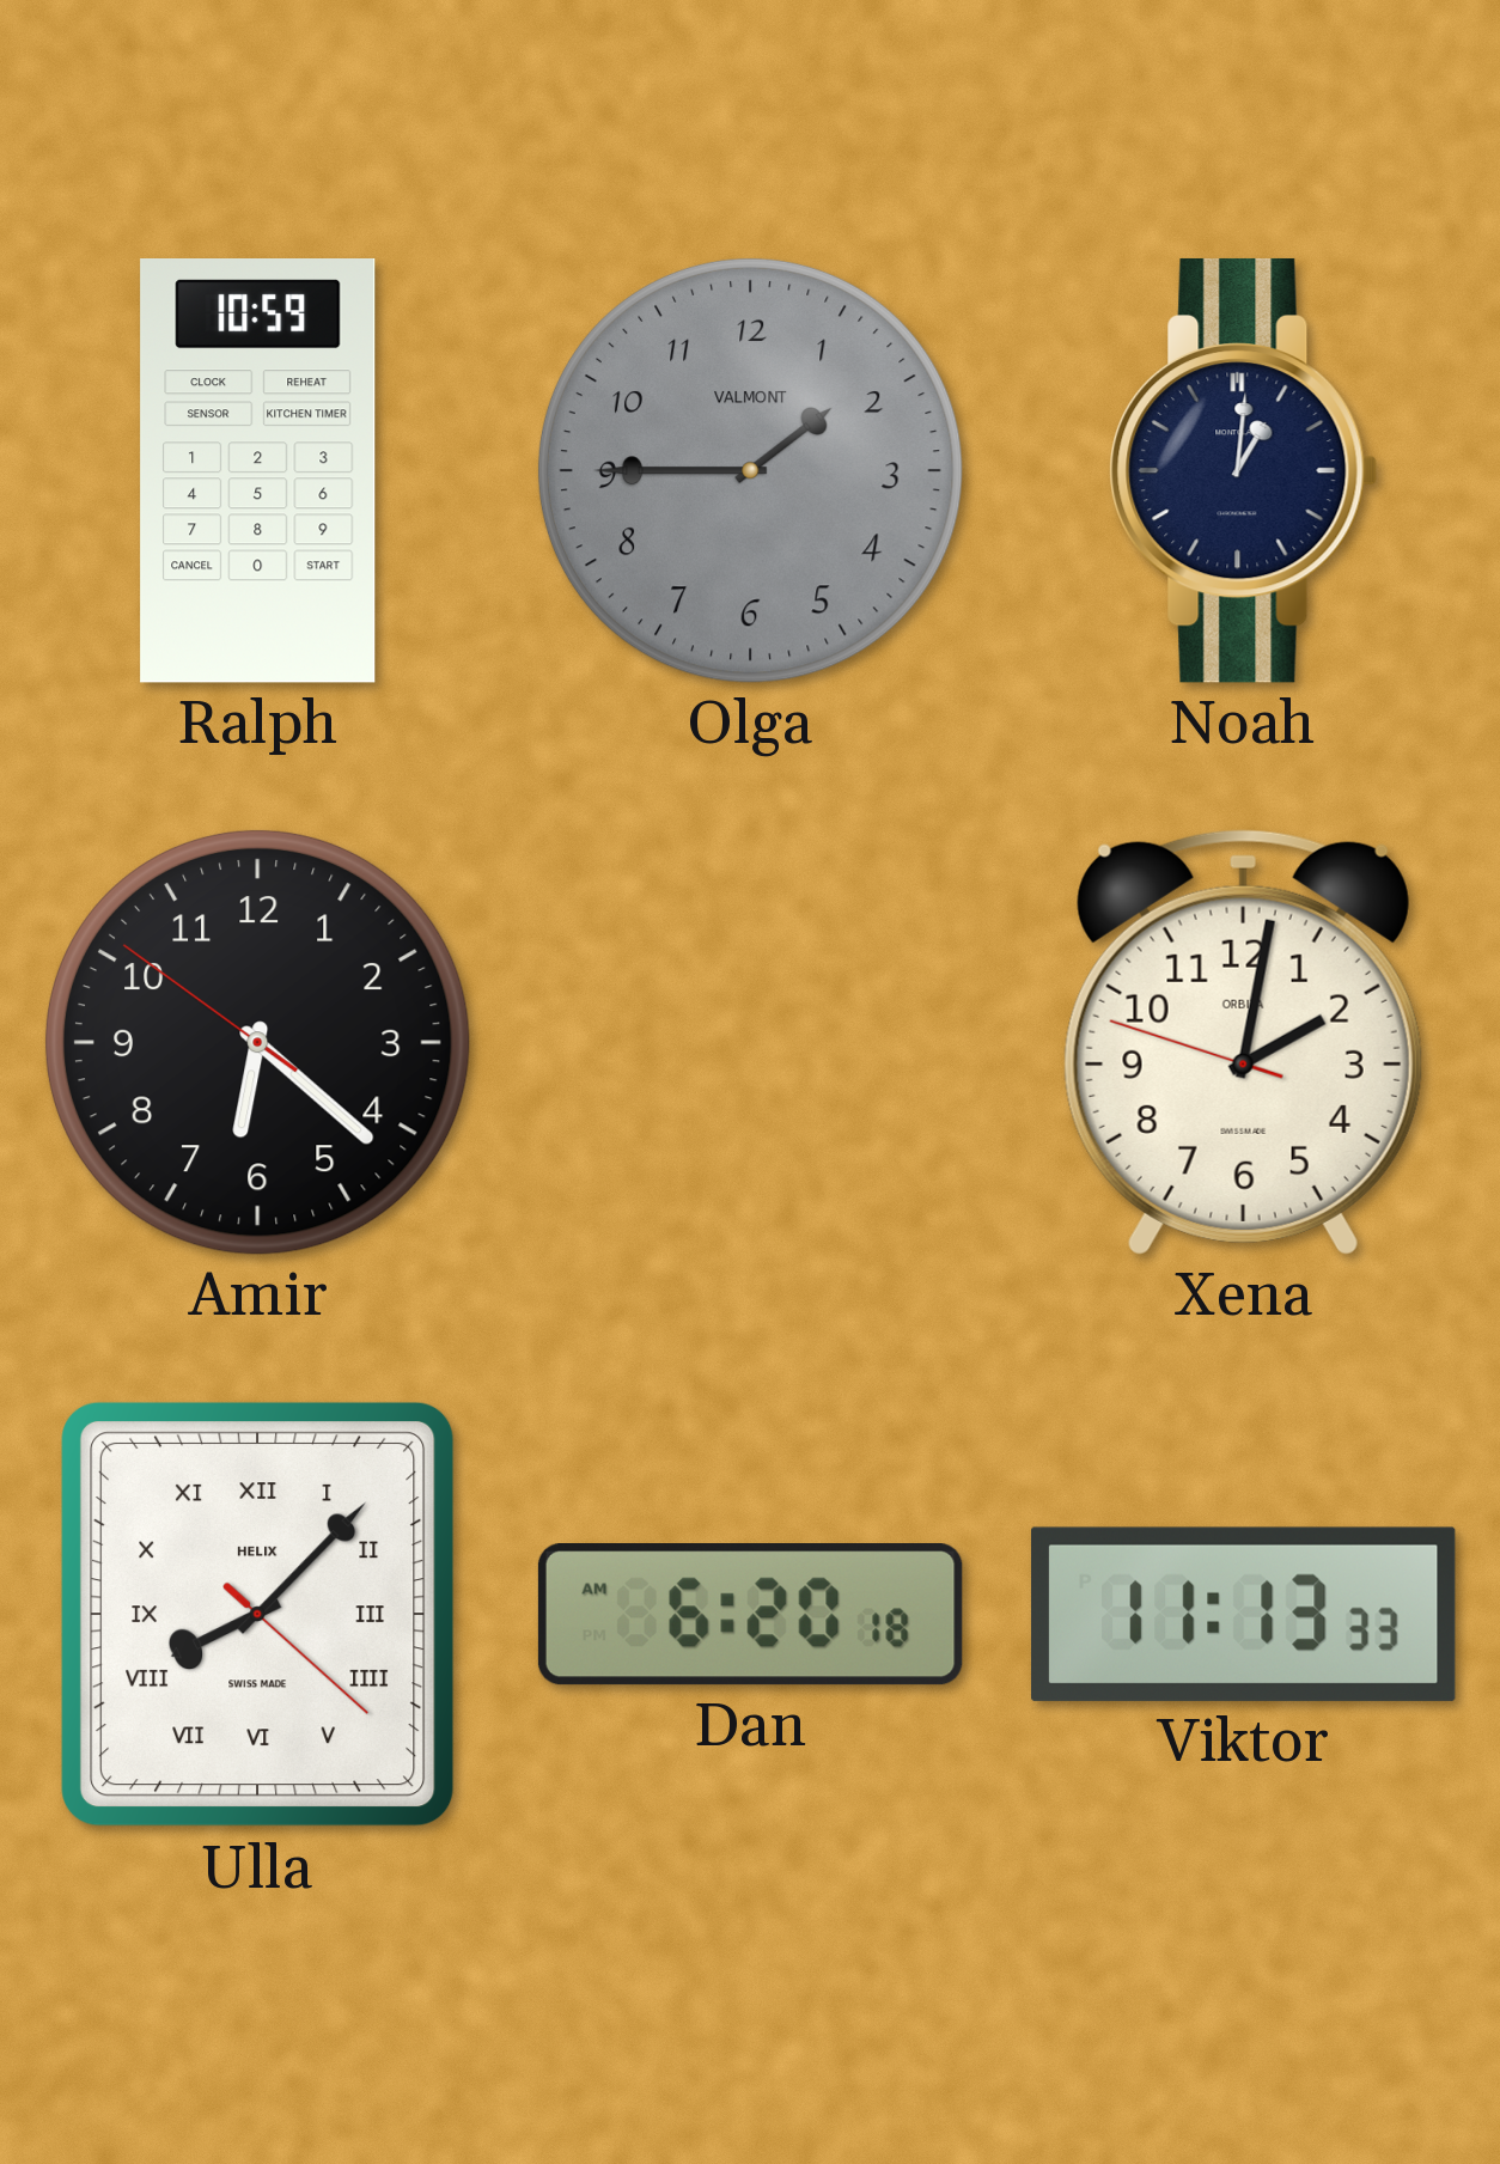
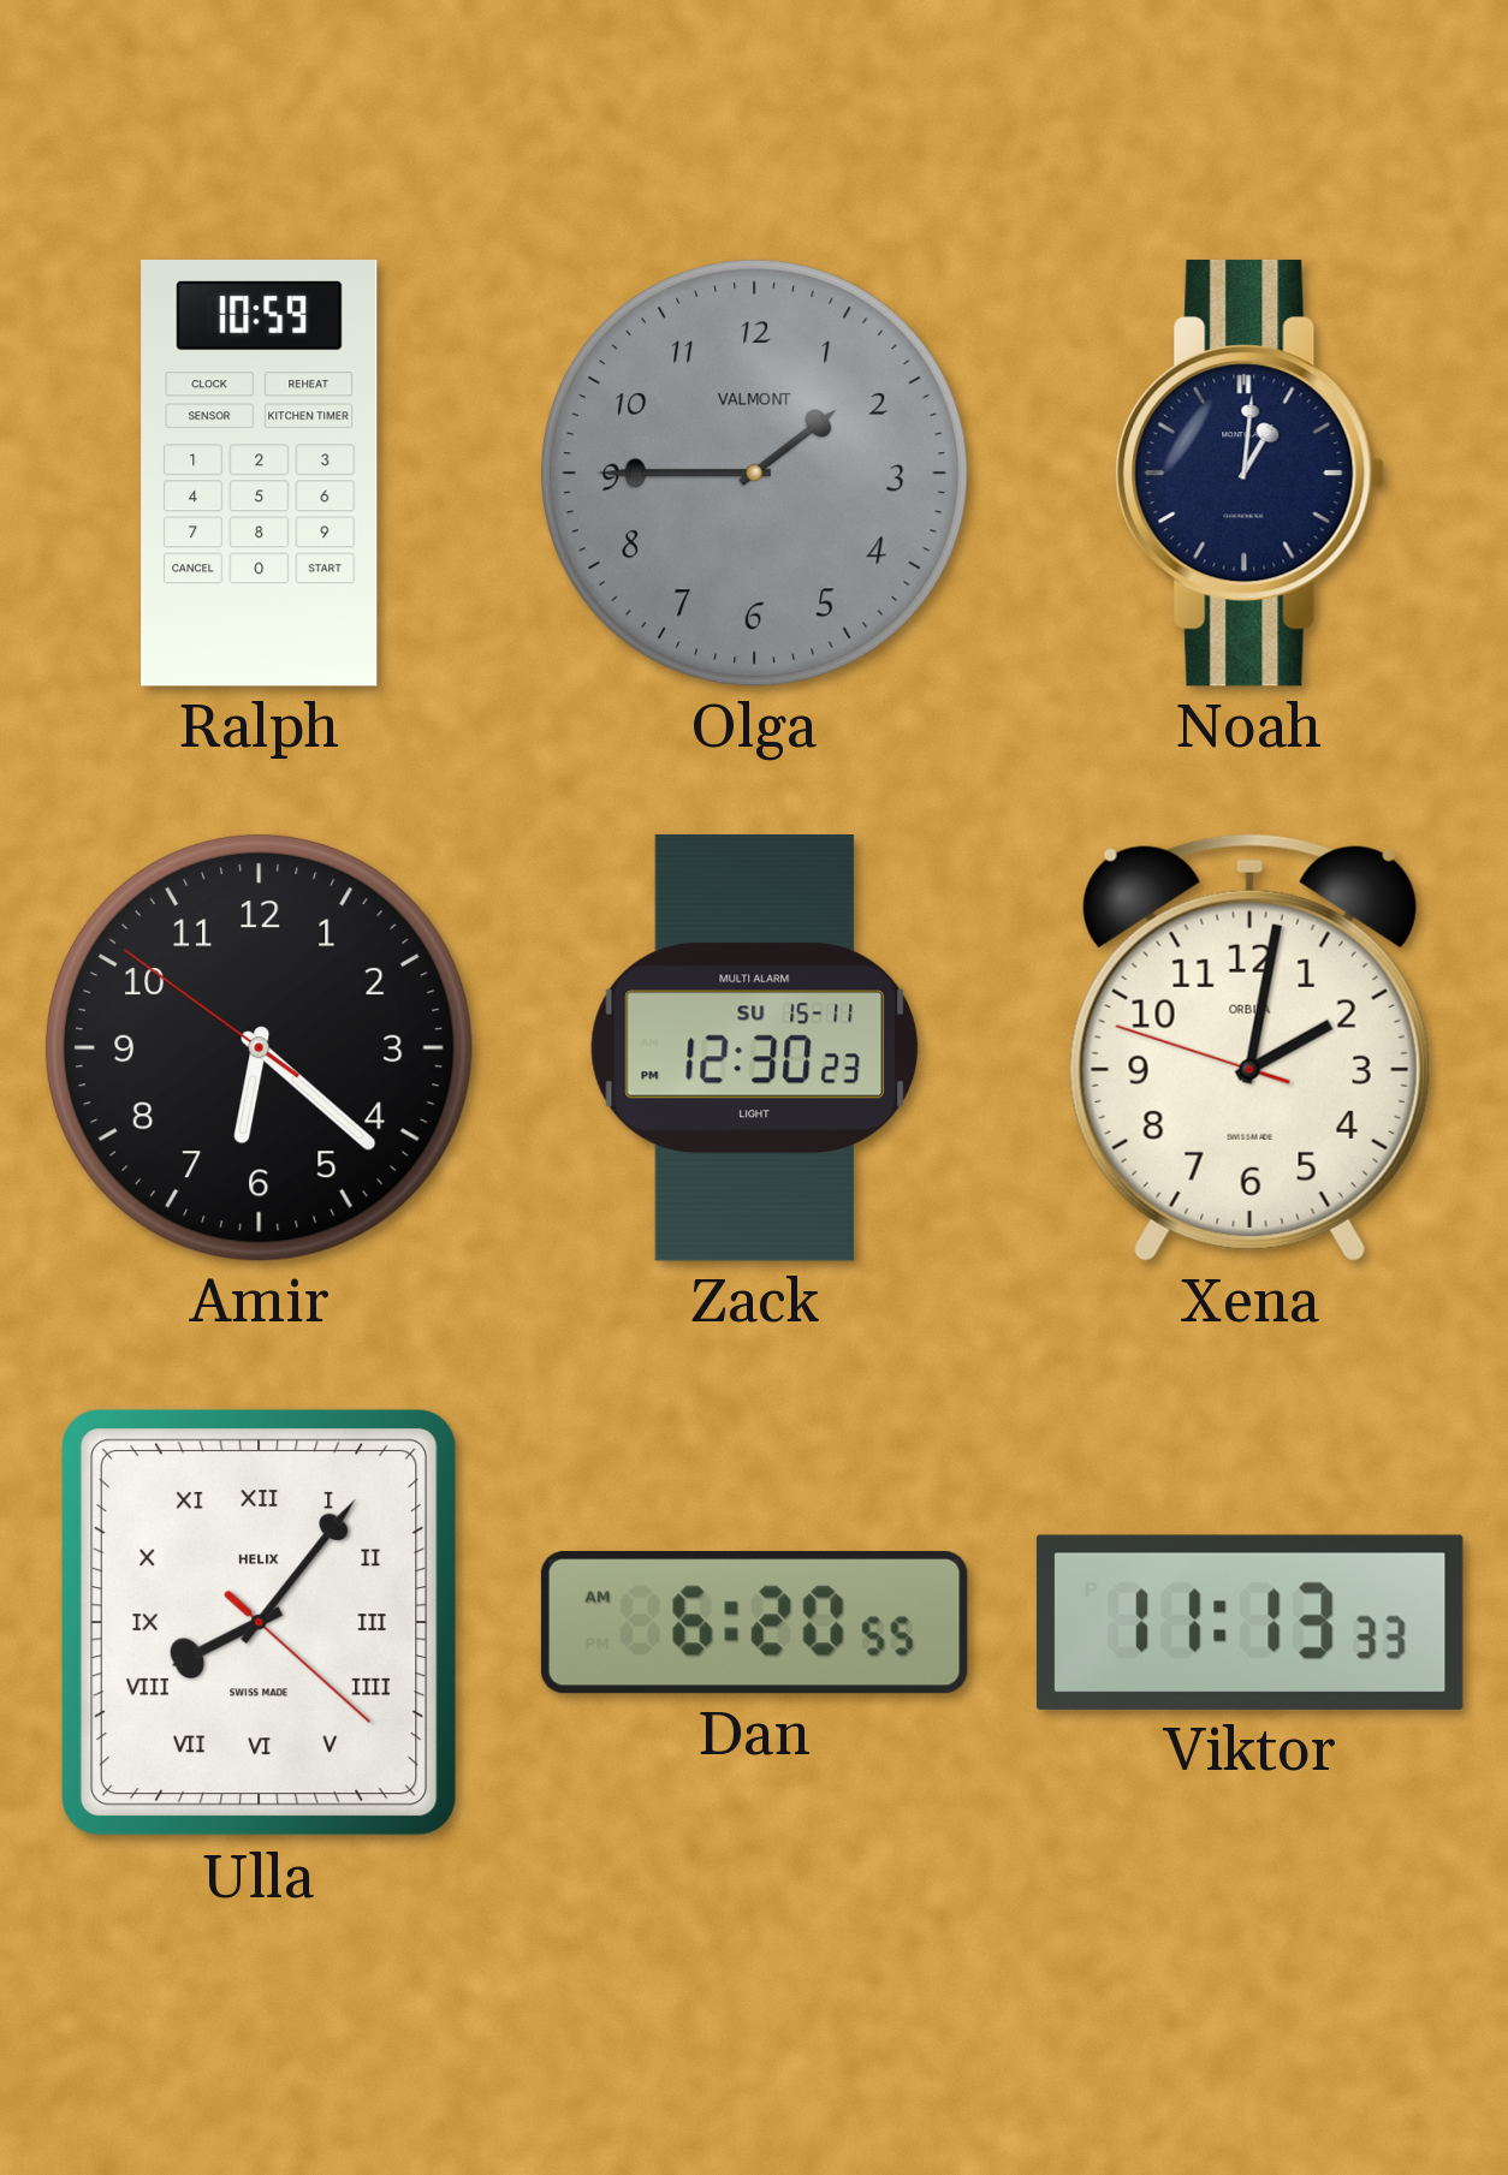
Zack: none -> 12:30
Ulla: 8:07 -> 8:06
Dan: 6:20:18 AM -> 6:20:55 AM
